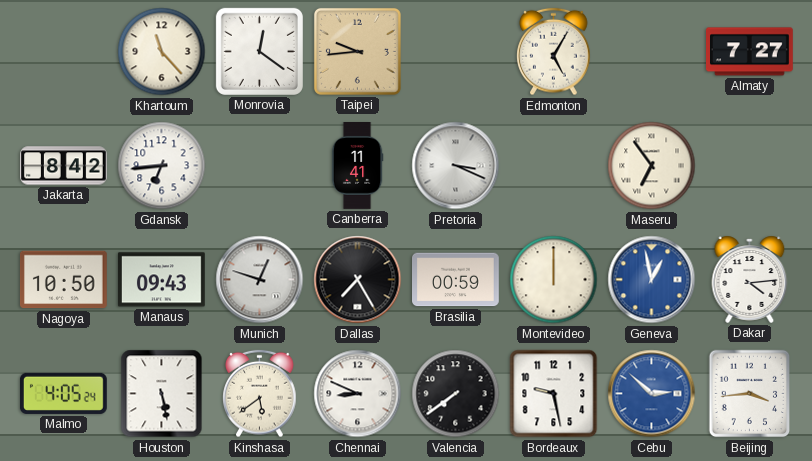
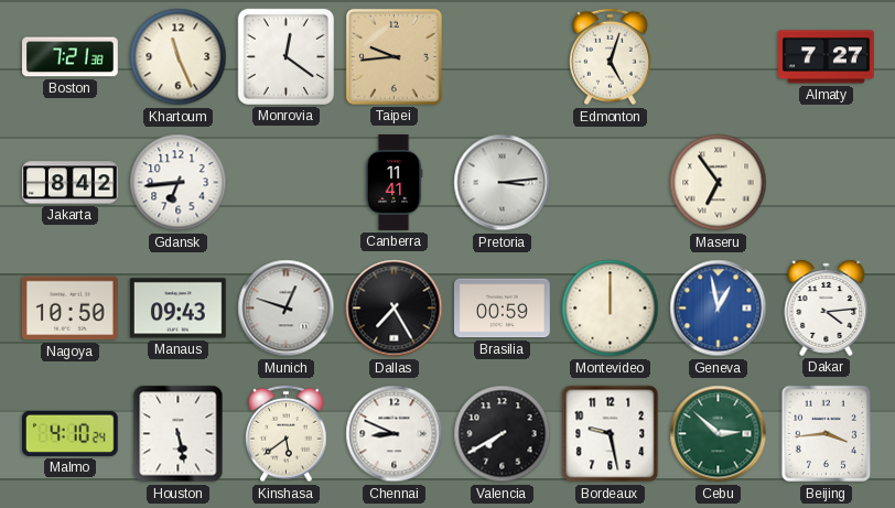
Boston: none -> 7:21
Khartoum: 11:23 -> 11:26
Edmonton: 5:05 -> 5:03
Pretoria: 3:19 -> 3:14
Malmo: 4:05 -> 4:10
Valencia: 7:39 -> 7:40
Cebu dial: blue -> green
